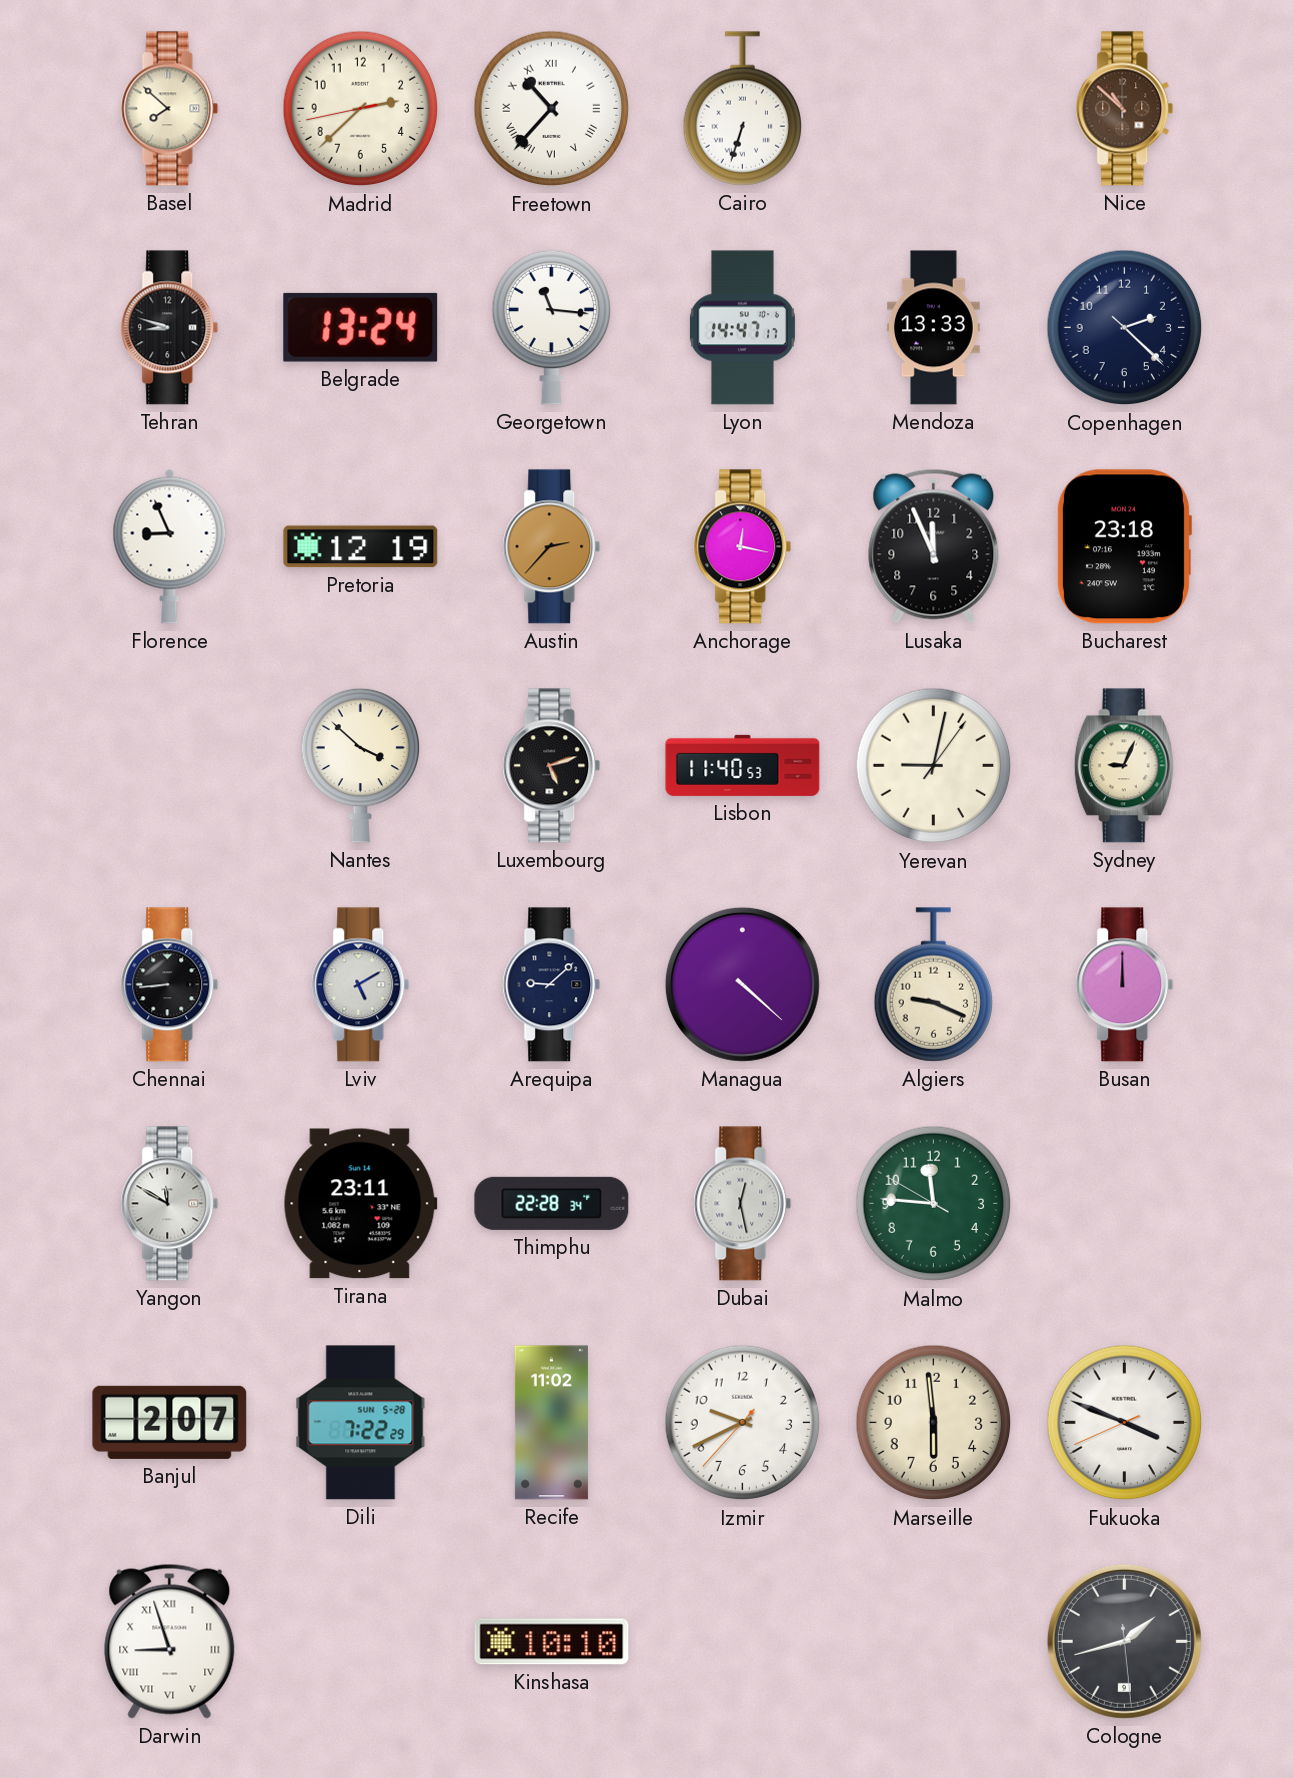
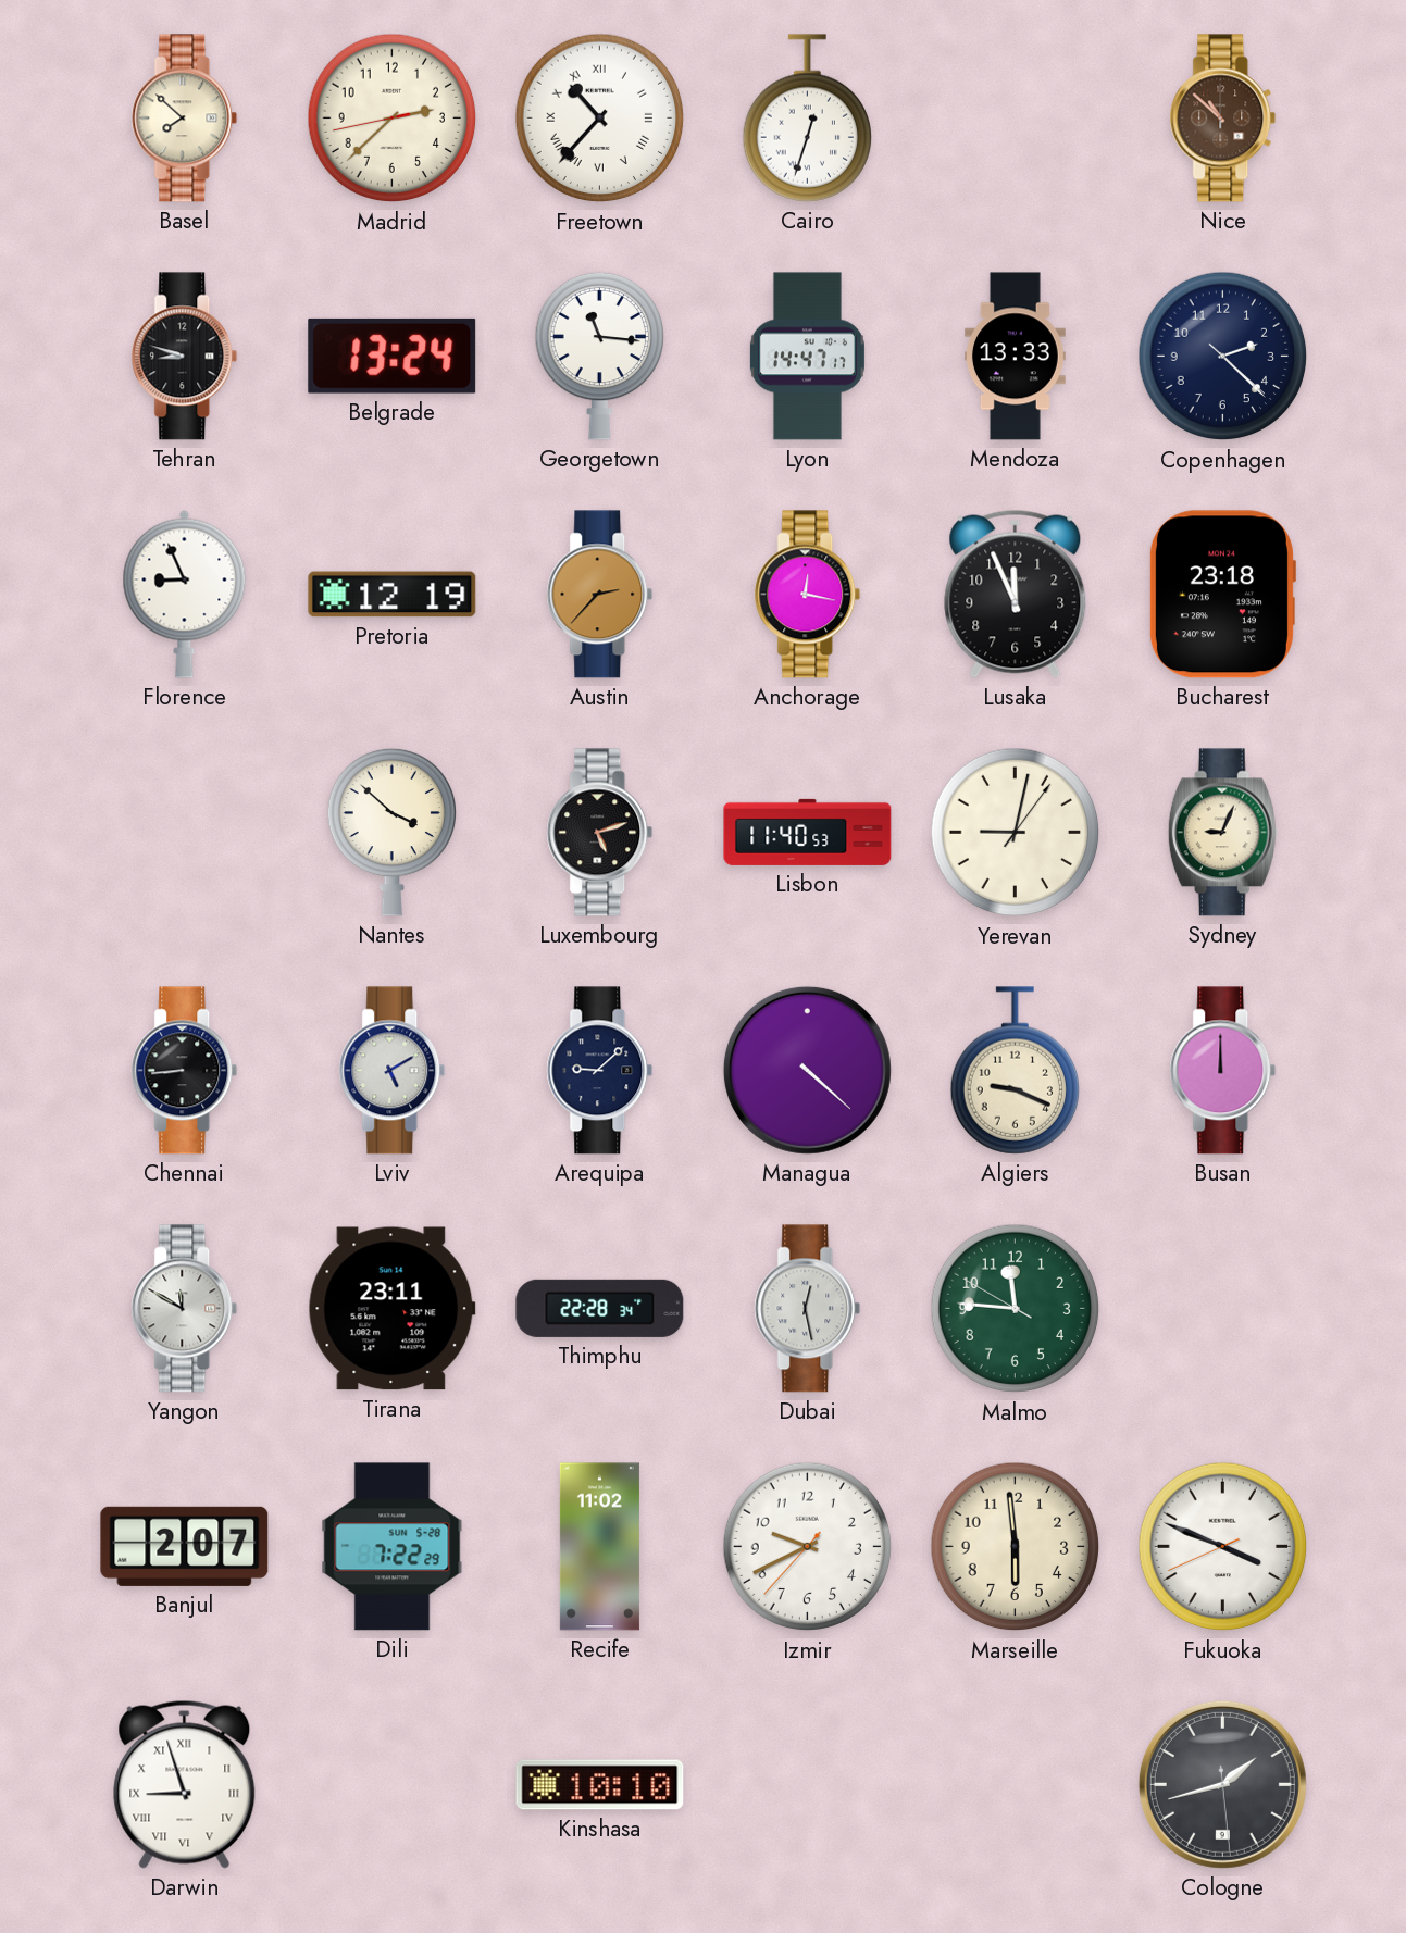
Cairo: 6:33 -> 12:33
